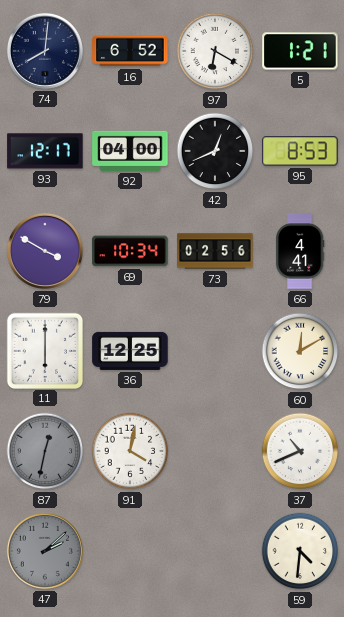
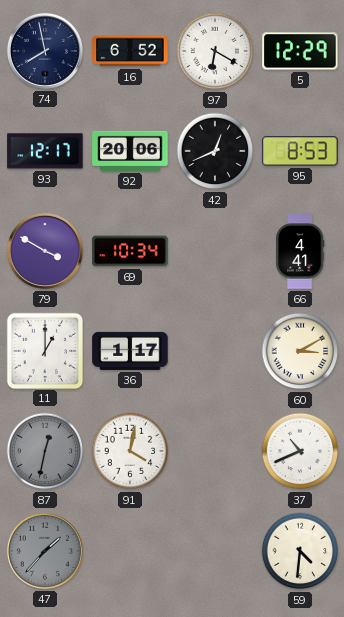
74: 8:01 -> 7:58
5: 1:21 -> 12:29
92: 04:00 -> 20:06
73: 02:56 -> none
11: 6:00 -> 1:00
36: 12:25 -> 1:17
60: 12:10 -> 3:10
47: 2:08 -> 1:37
